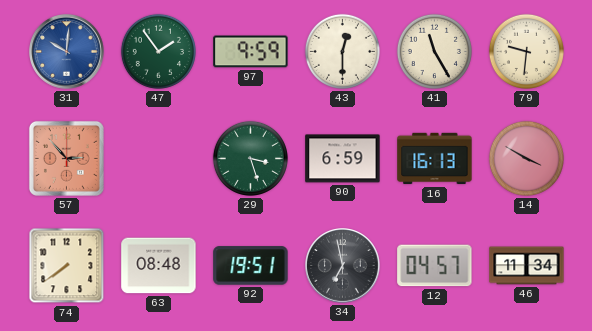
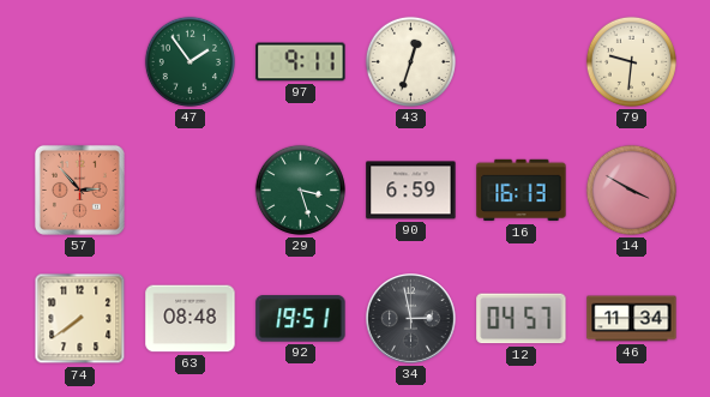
31: 10:01 -> none
97: 9:59 -> 9:11
43: 12:30 -> 12:33
41: 11:25 -> none
34: 6:58 -> 2:58
